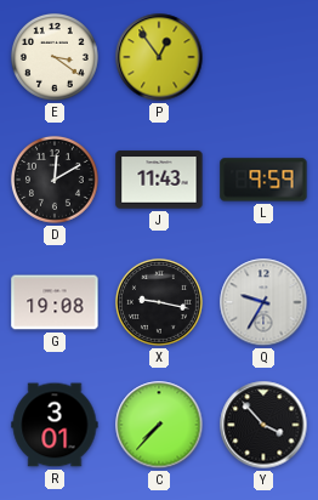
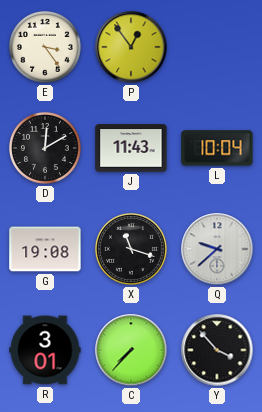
E: 3:21 -> 3:24
L: 9:59 -> 10:04
X: 9:17 -> 11:18
Q: 9:35 -> 9:38
